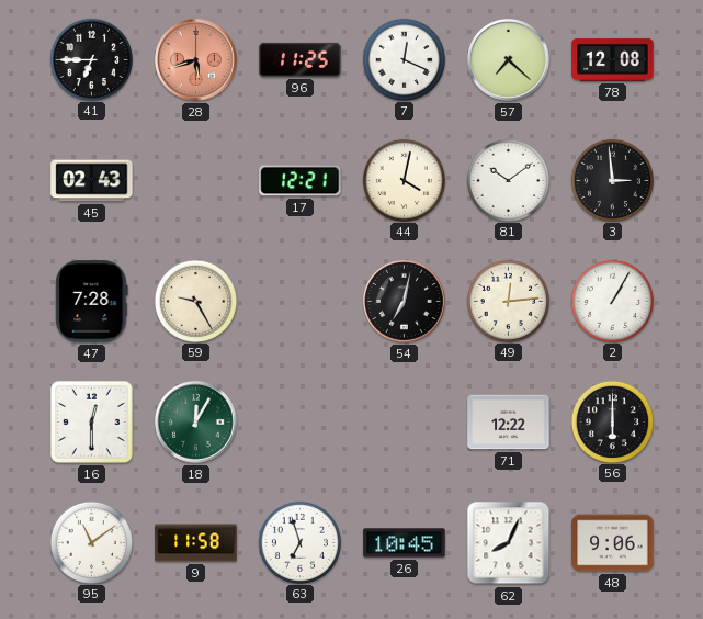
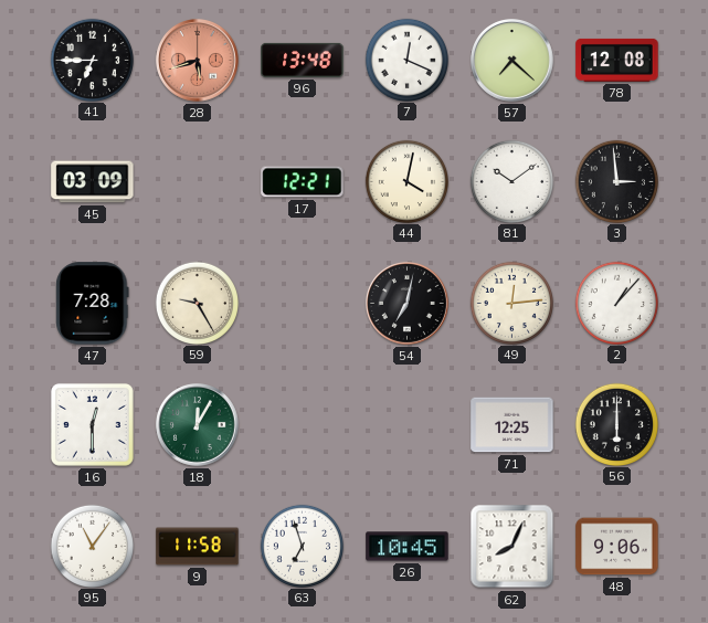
96: 11:25 -> 13:48
45: 02:43 -> 03:09
2: 1:05 -> 1:07
71: 12:22 -> 12:25
95: 11:09 -> 11:06
